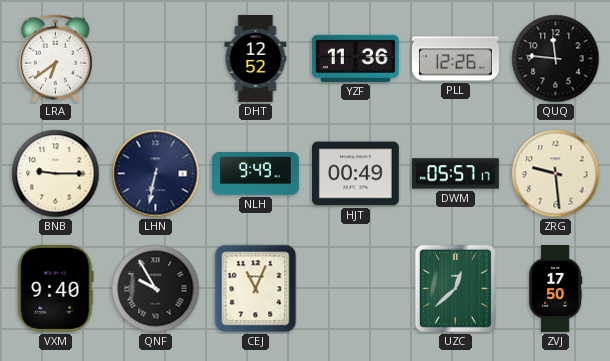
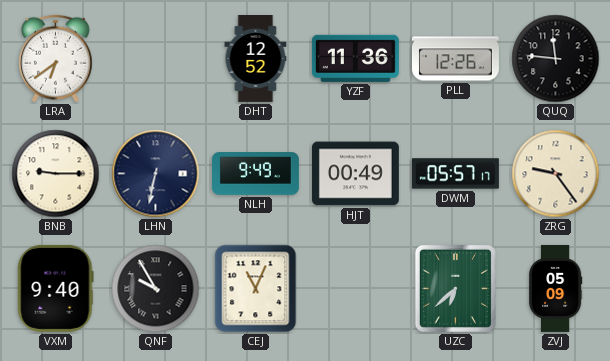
ZRG: 9:29 -> 9:24
UZC: 12:38 -> 6:38
ZVJ: 17:50 -> 05:09
